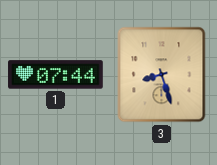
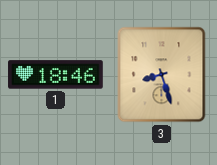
1: 07:44 -> 18:46
